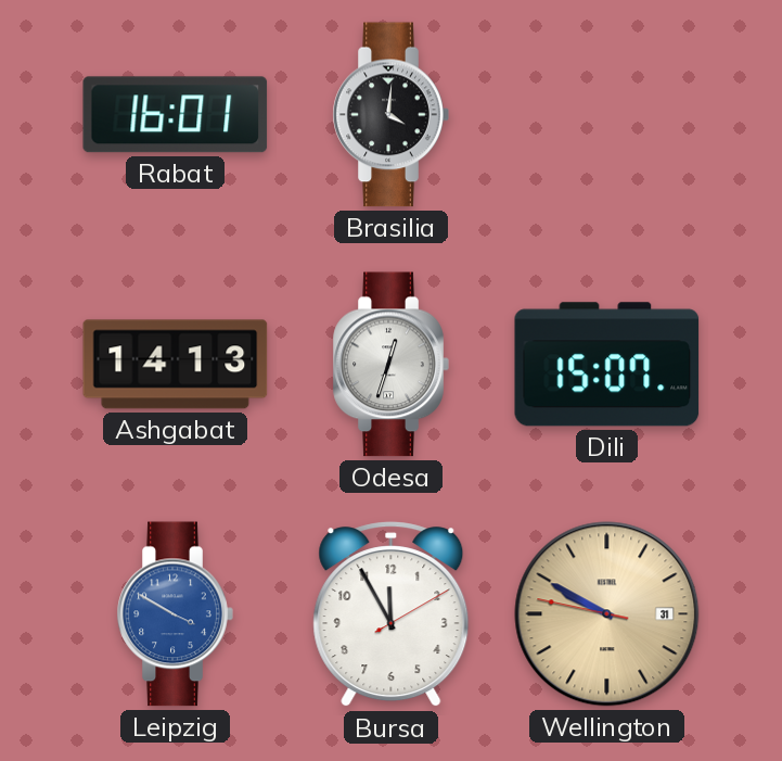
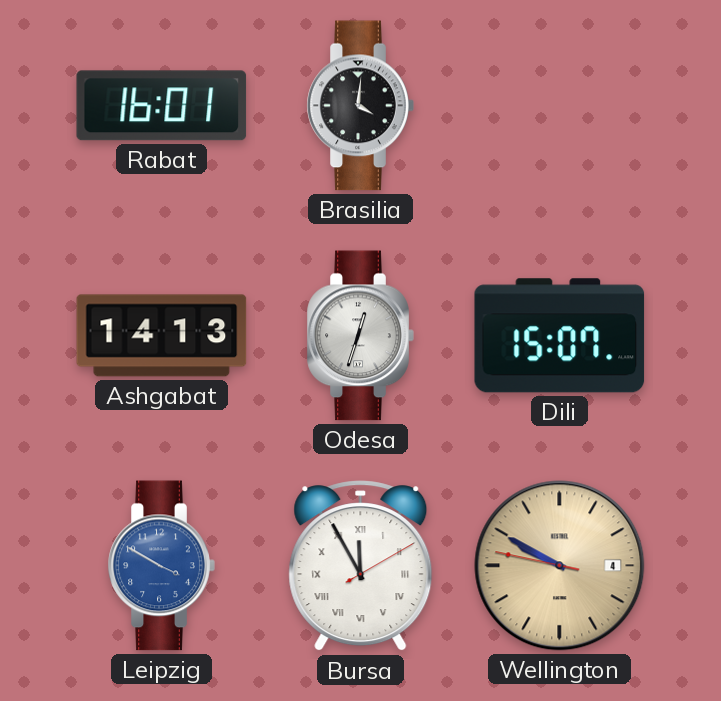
Bursa numerals: Arabic -> Roman
Wellington date: 31 -> 4
